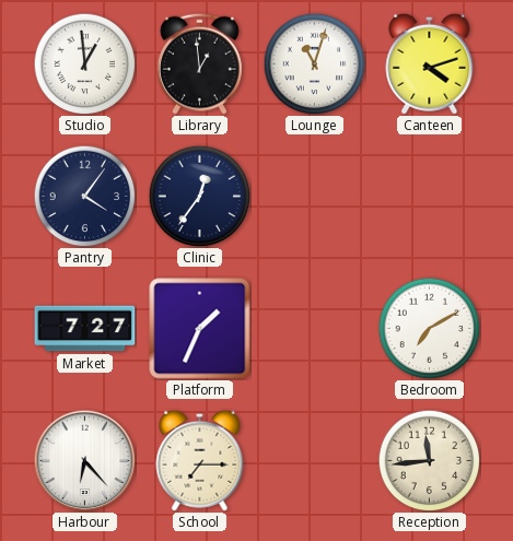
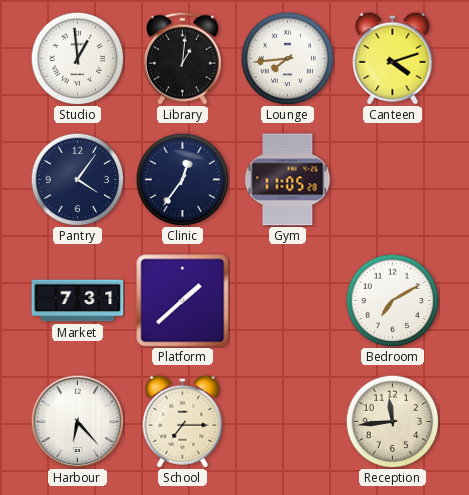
Library: 12:59 -> 1:01
Lounge: 11:03 -> 7:44
Gym: none -> 11:05
Market: 7:27 -> 7:31
Platform: 1:34 -> 1:38
